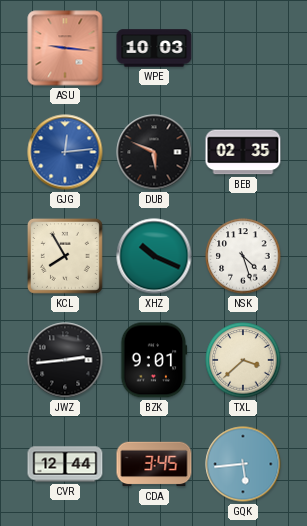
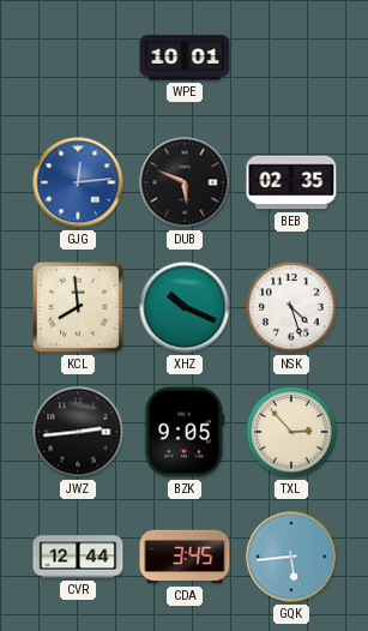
ASU: 9:16 -> none
WPE: 10:03 -> 10:01
KCL: 7:55 -> 7:59
BZK: 9:01 -> 9:05
TXL: 3:38 -> 2:53
